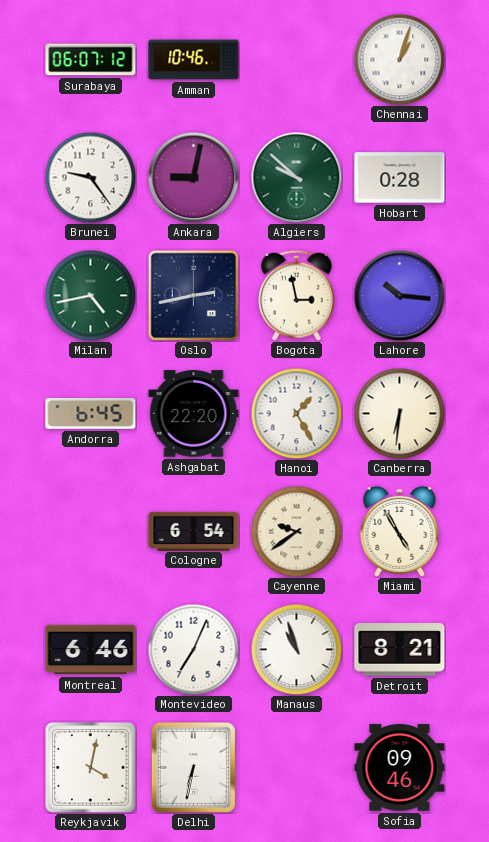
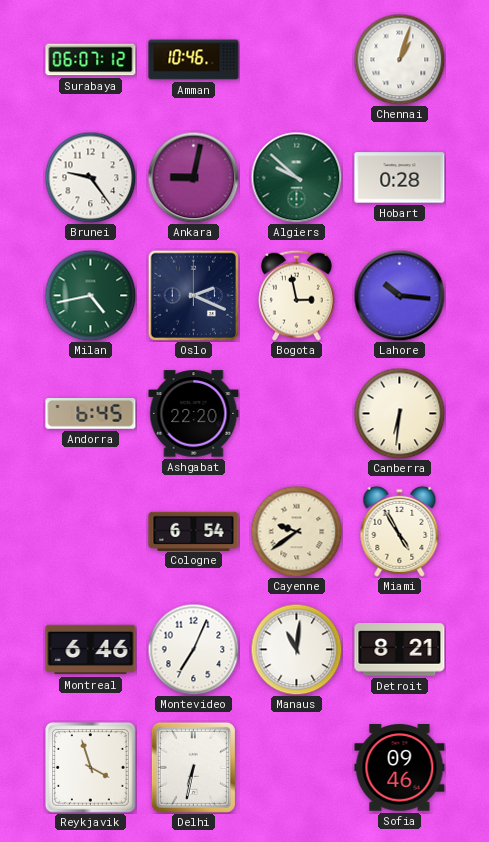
Oslo: 2:43 -> 2:19
Hanoi: 1:25 -> none
Manaus: 10:57 -> 11:01
Reykjavik: 4:02 -> 3:57
